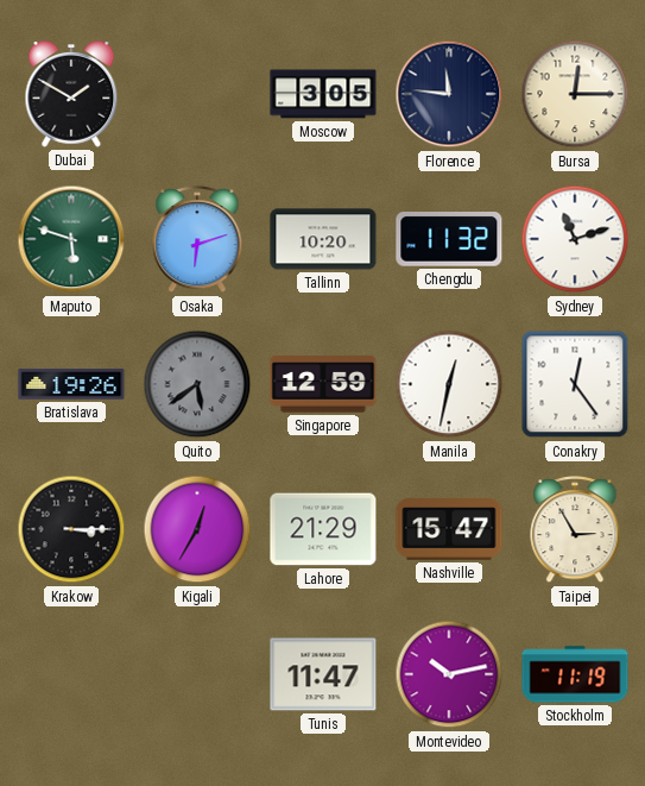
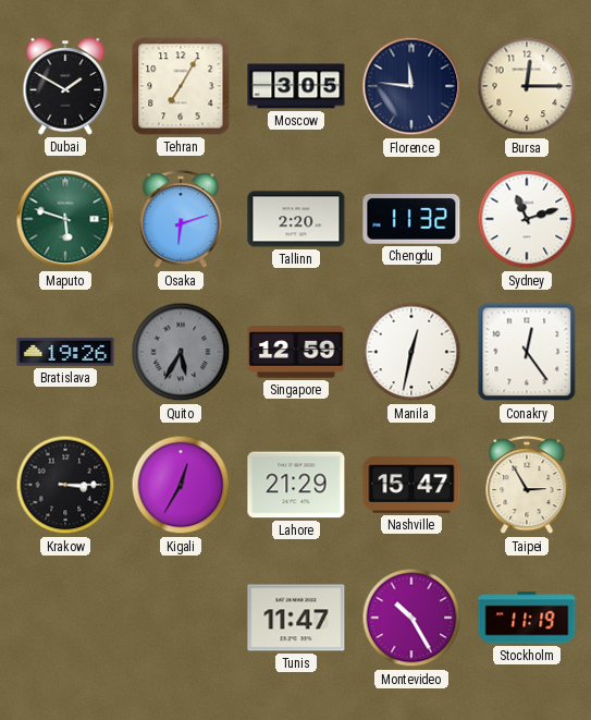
Tehran: none -> 7:05
Tallinn: 10:20 -> 2:20
Quito: 5:39 -> 5:35
Montevideo: 10:13 -> 10:25
